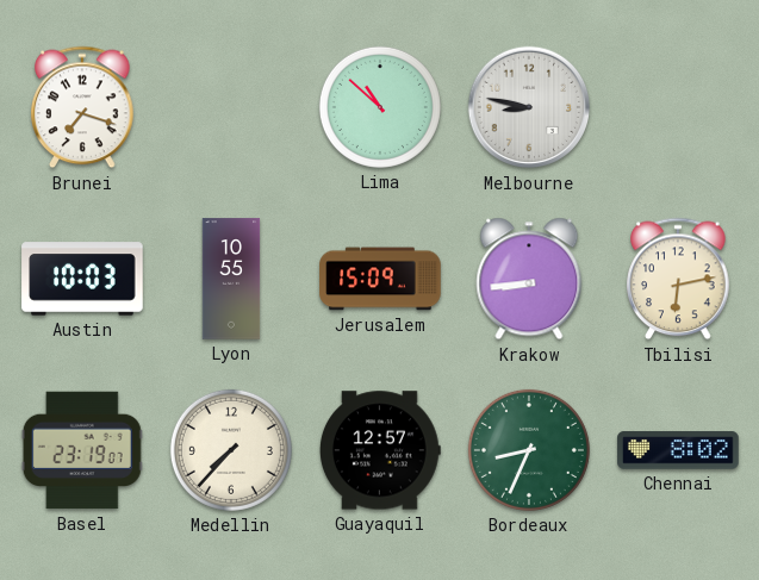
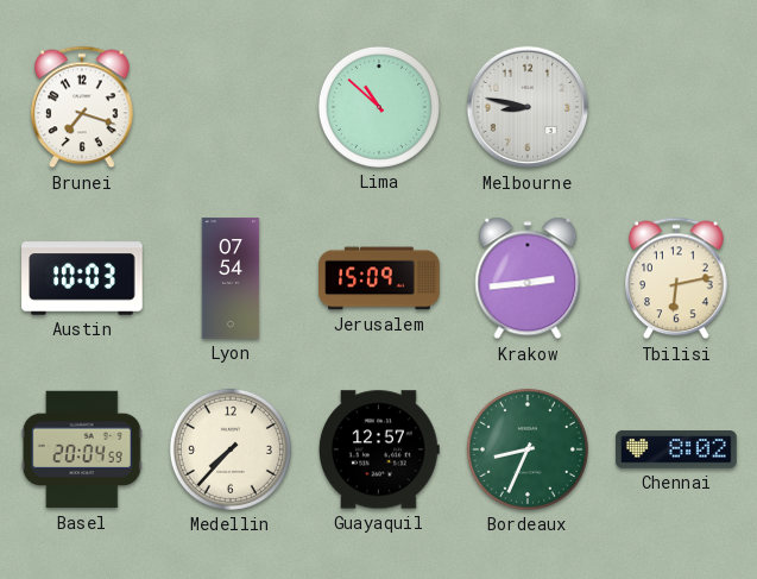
Lyon: 10:55 -> 07:54
Krakow: 8:44 -> 2:44
Basel: 23:19 -> 20:04
